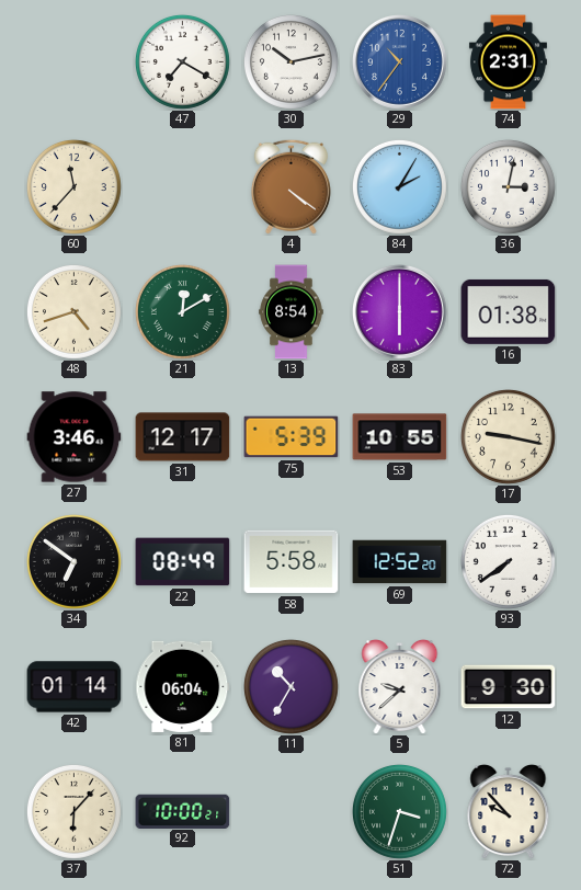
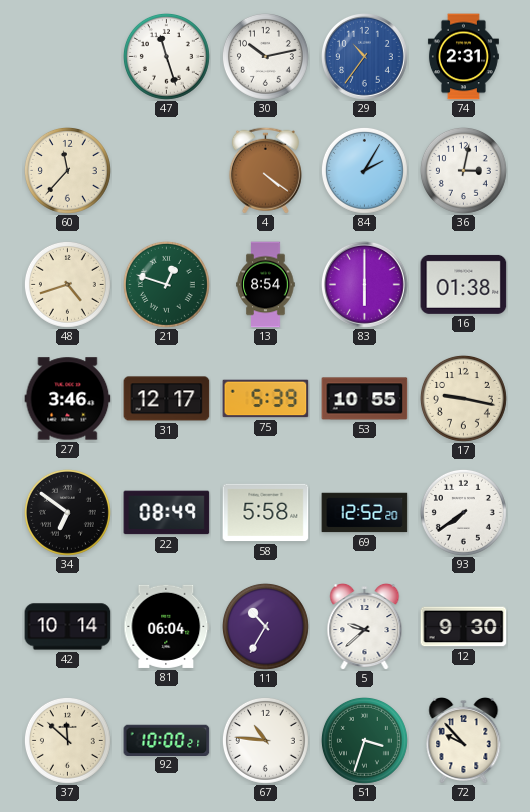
47: 7:20 -> 11:27
21: 12:10 -> 12:48
42: 01:14 -> 10:14
37: 6:07 -> 11:52
67: none -> 10:46
